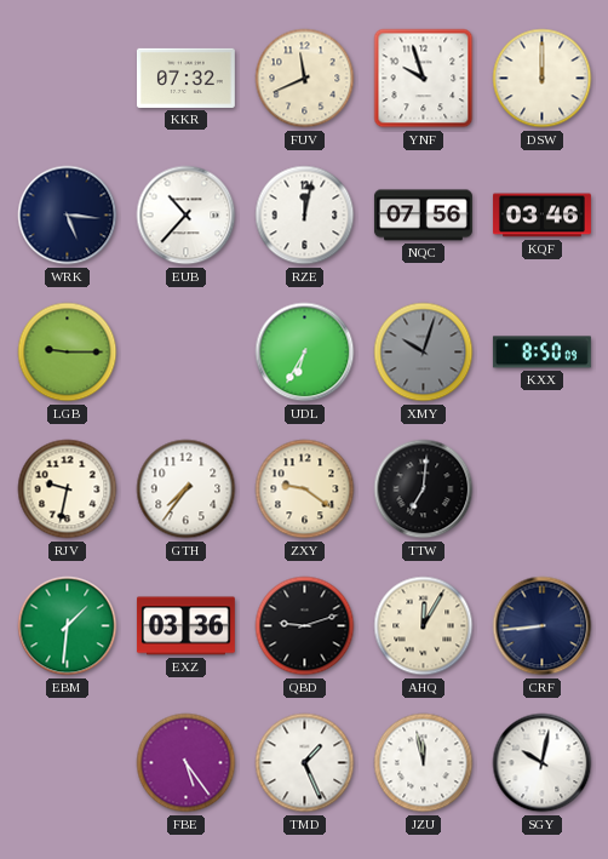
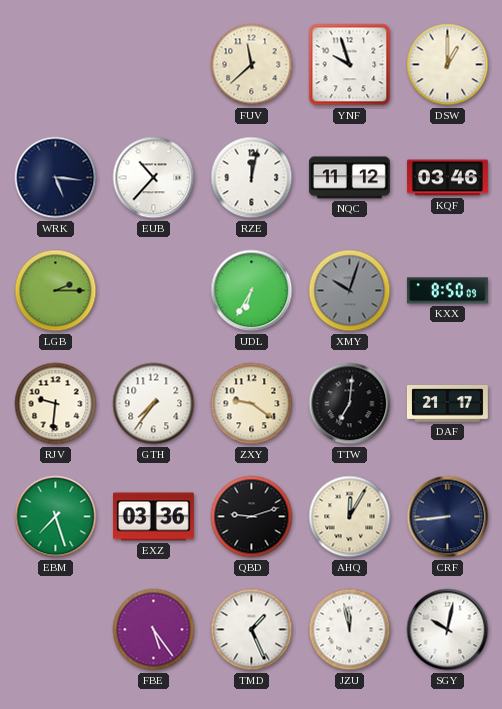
KKR: 07:32 -> none
FUV: 11:41 -> 11:38
DSW: 12:00 -> 1:00
NQC: 07:56 -> 11:12
LGB: 9:15 -> 2:15
RJV: 9:32 -> 9:31
DAF: none -> 21:17
EBM: 1:31 -> 7:27
